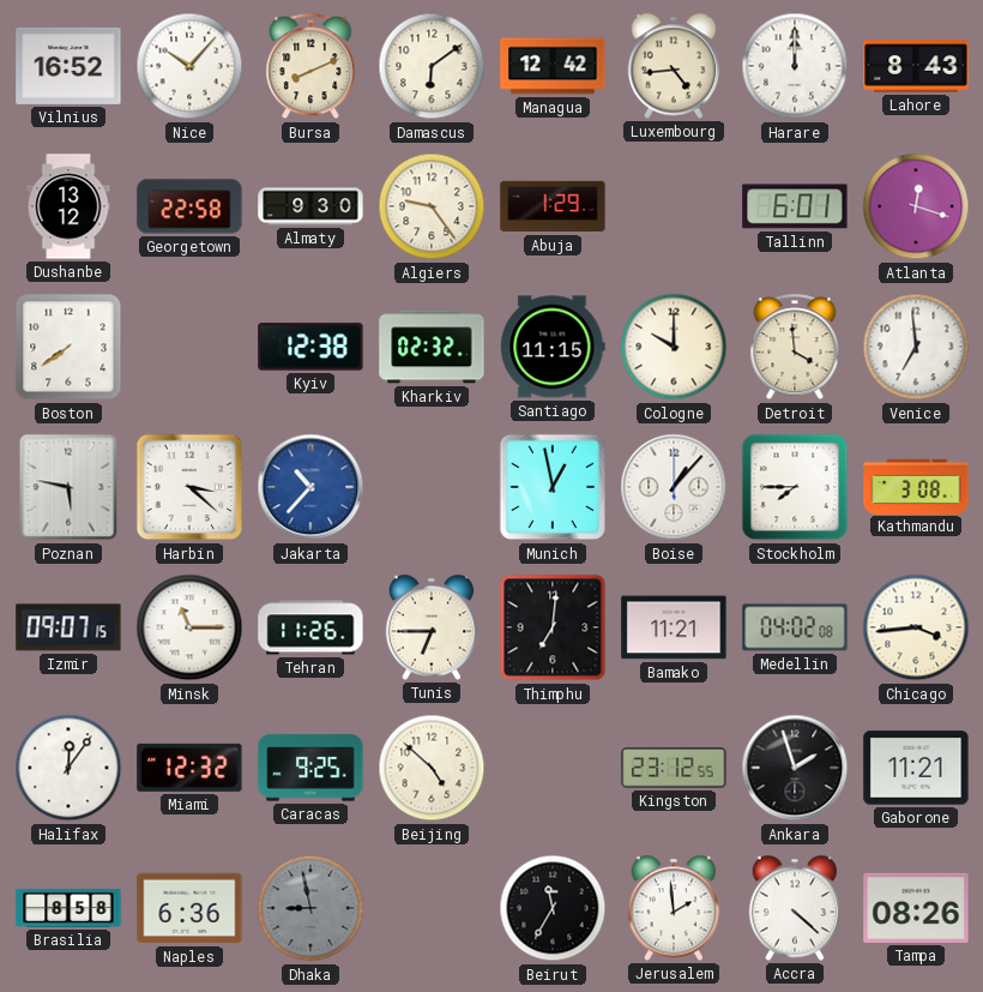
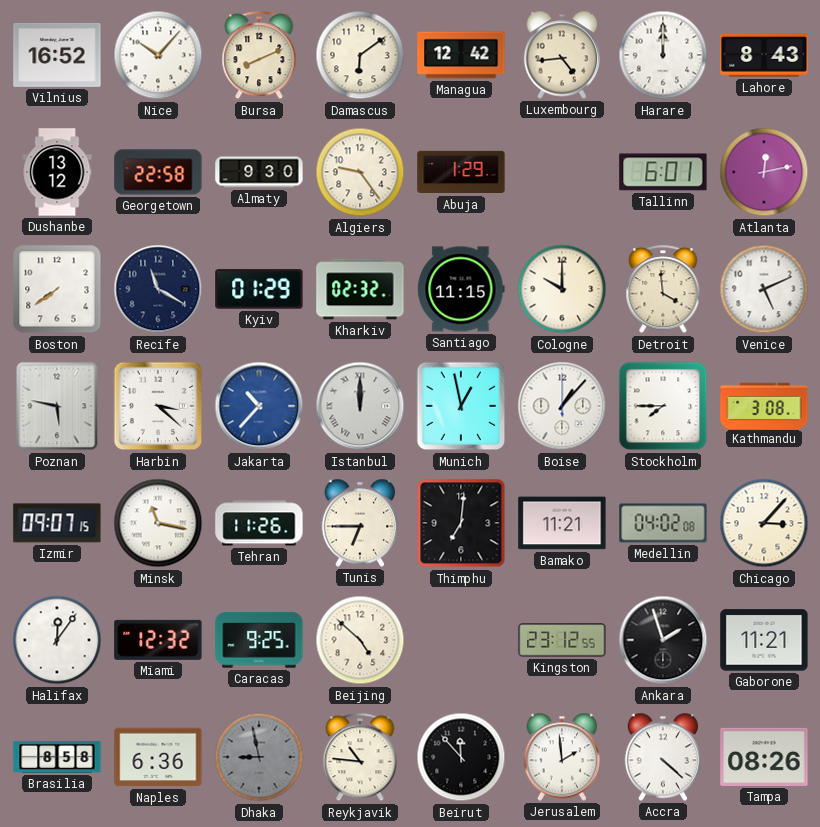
Atlanta: 12:18 -> 12:13
Recife: none -> 11:20
Kyiv: 12:38 -> 01:29
Venice: 6:59 -> 5:11
Istanbul: none -> 12:00
Minsk: 11:15 -> 11:17
Chicago: 3:44 -> 3:07
Reykjavik: none -> 10:46
Beirut: 11:35 -> 11:53
